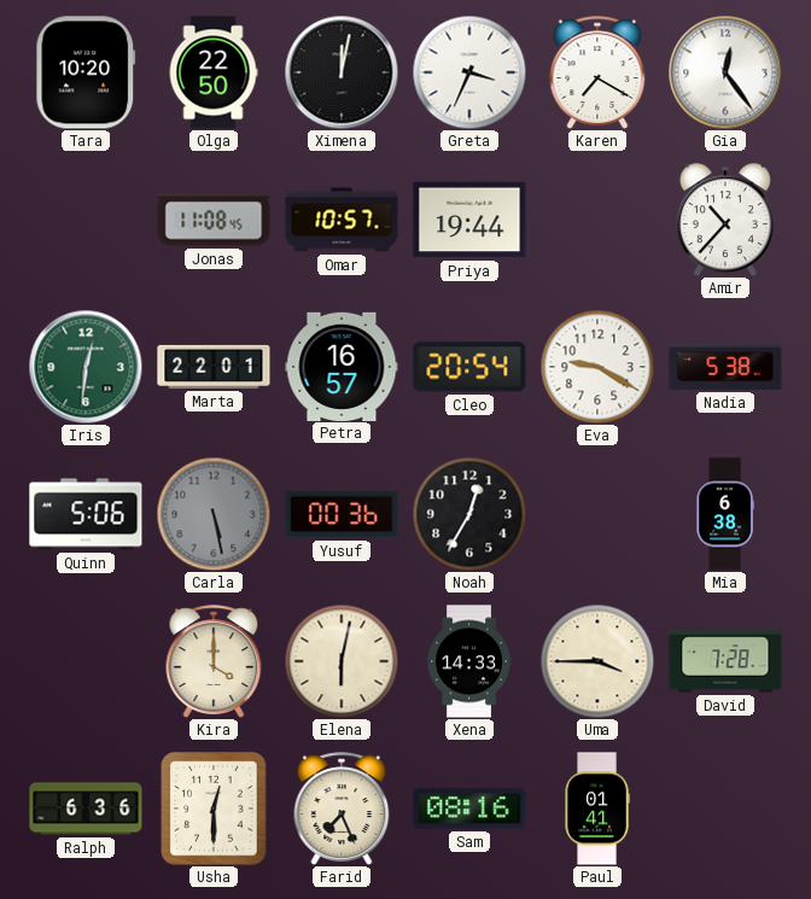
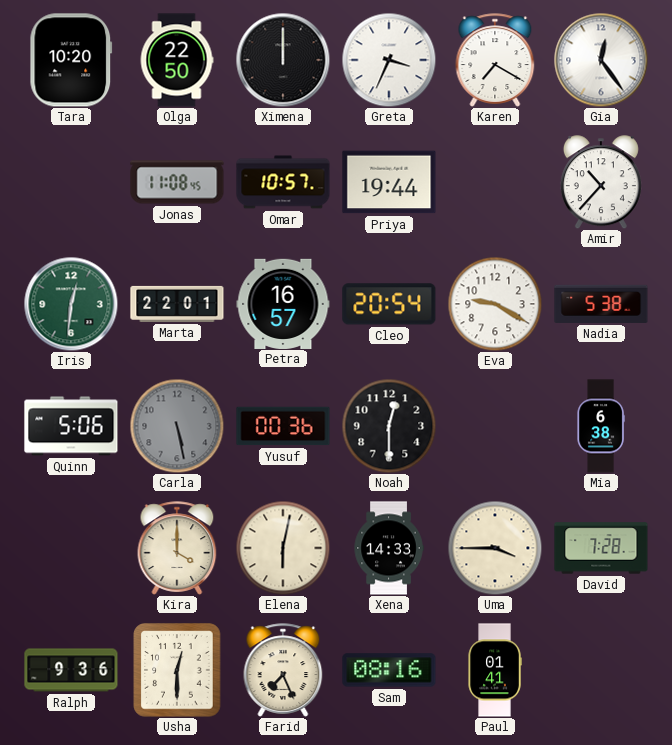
Ximena: 12:02 -> 12:00
Noah: 12:35 -> 12:30
Ralph: 6:36 -> 9:36
